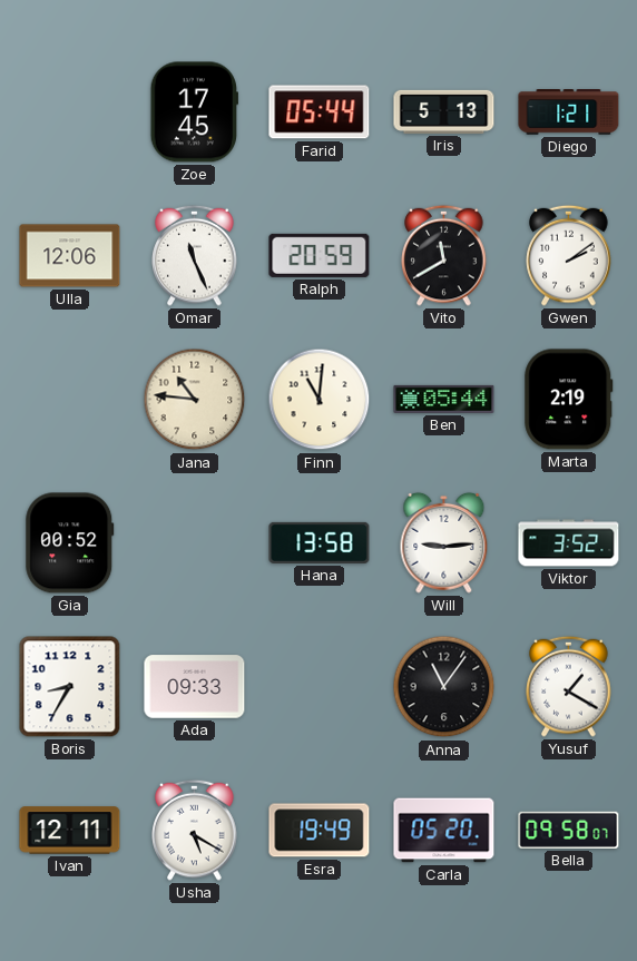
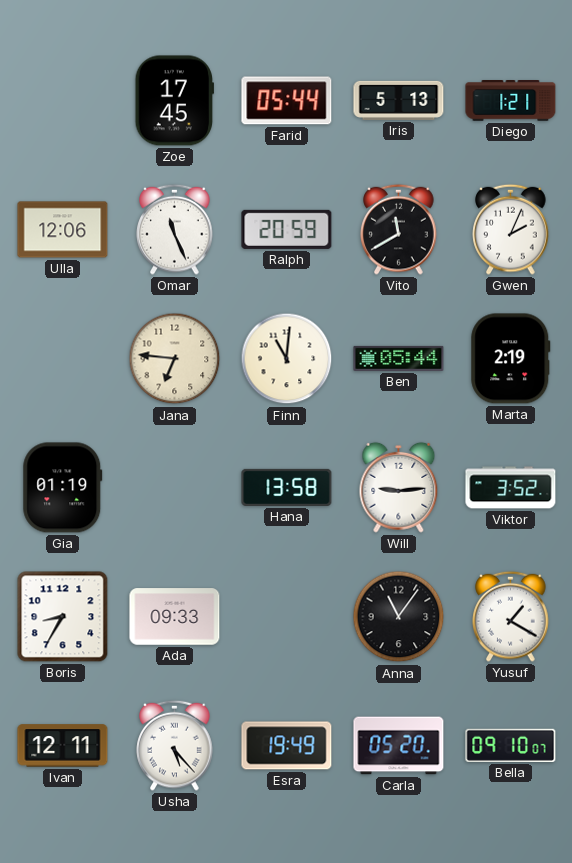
Gwen: 2:09 -> 2:04
Jana: 10:46 -> 6:46
Gia: 00:52 -> 01:19
Usha: 5:20 -> 5:23
Bella: 09:58 -> 09:10
